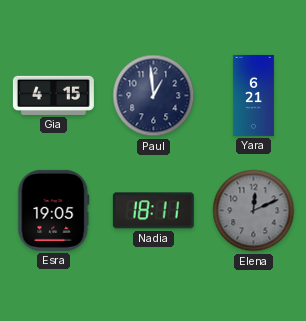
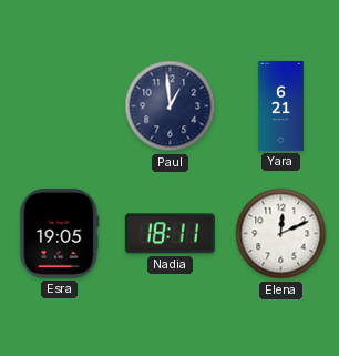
Gia: 4:15 -> none
Elena dial: grey -> white
